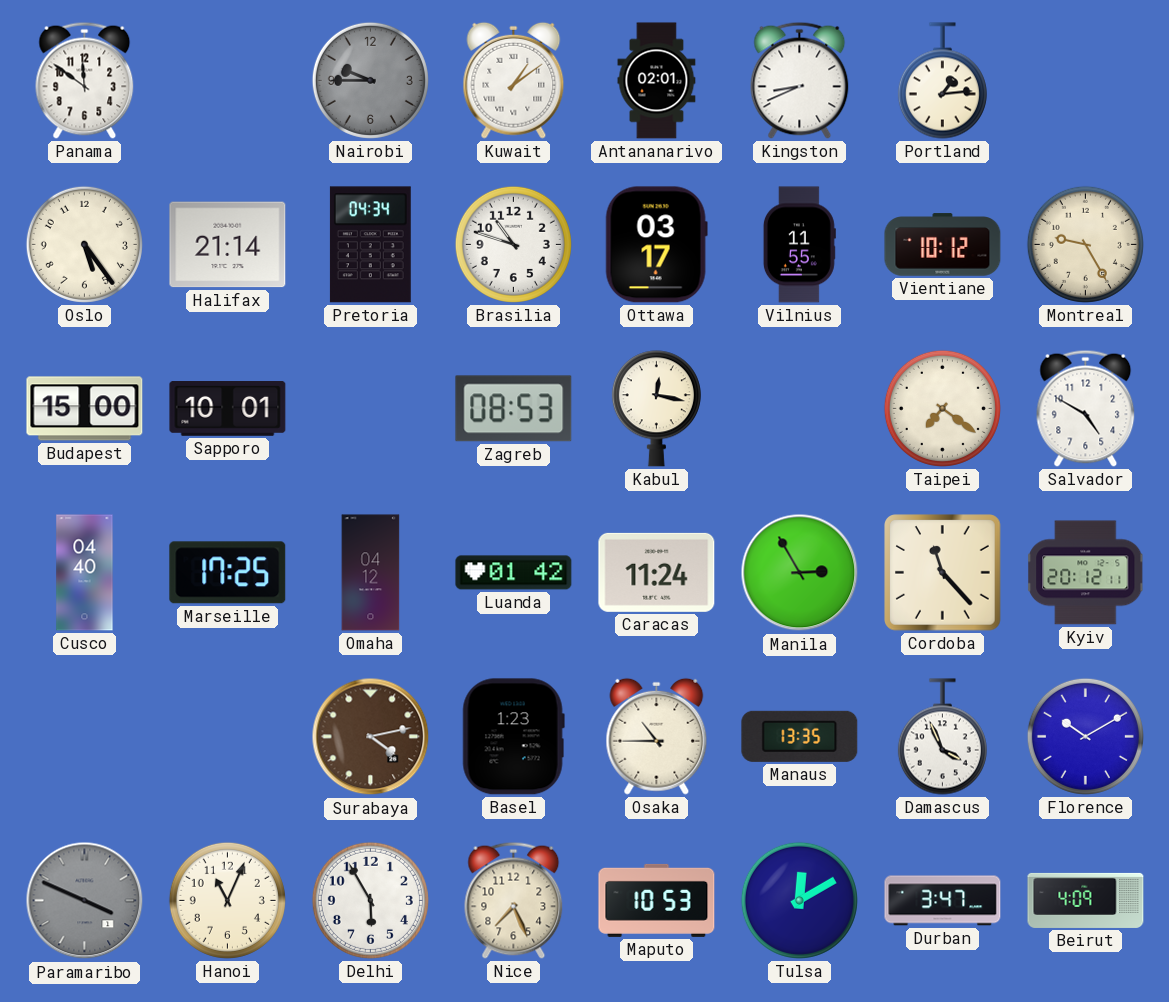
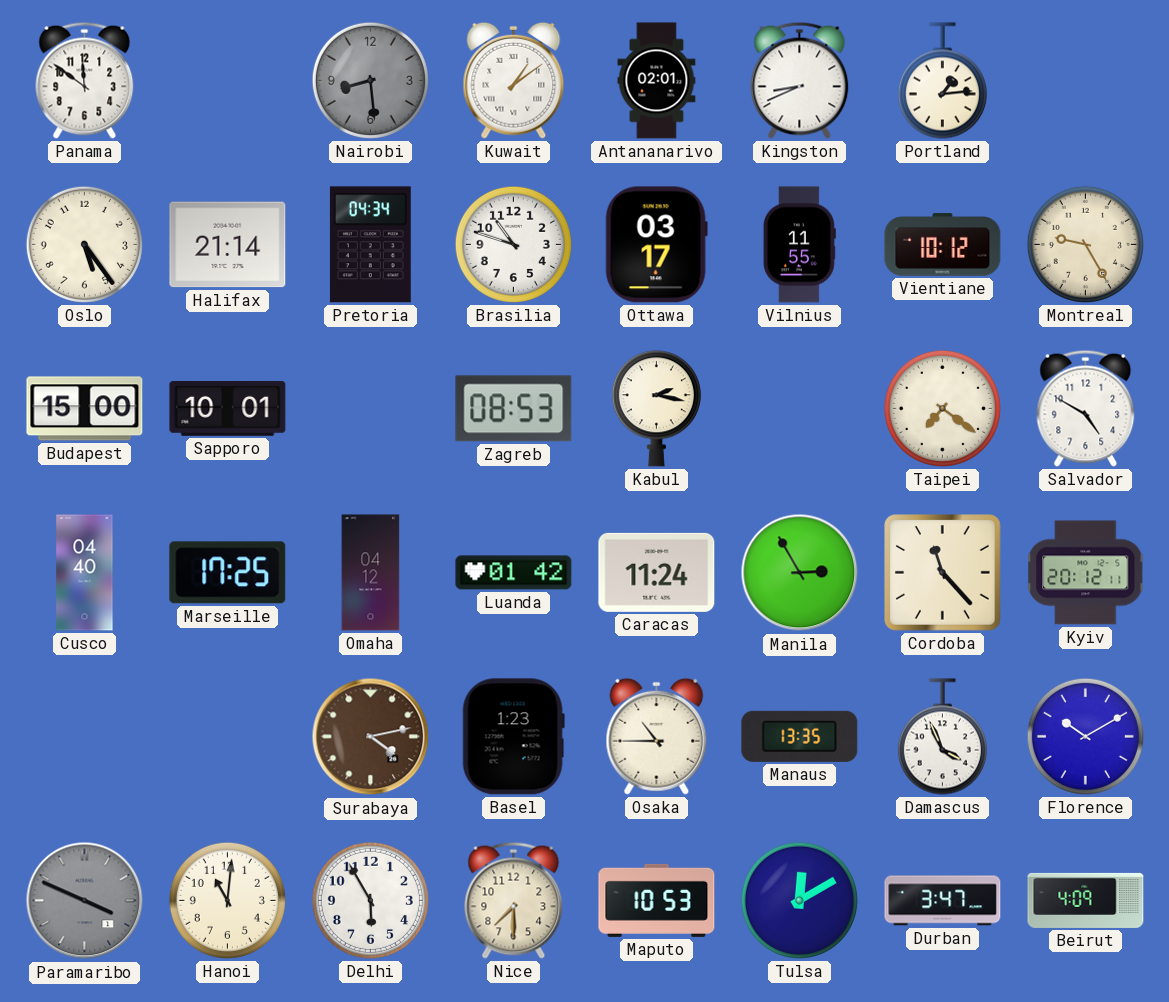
Nairobi: 9:45 -> 8:29
Kabul: 12:17 -> 2:17
Hanoi: 11:04 -> 11:01
Nice: 7:26 -> 7:30
